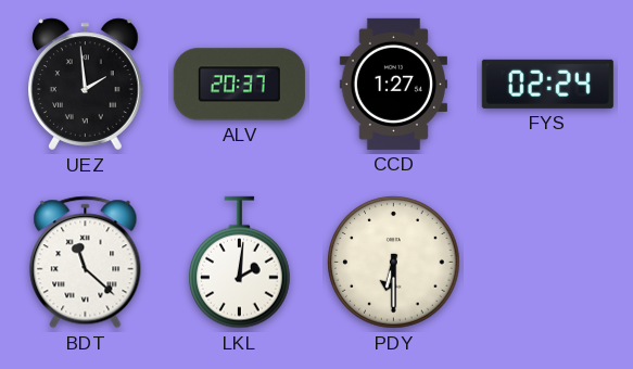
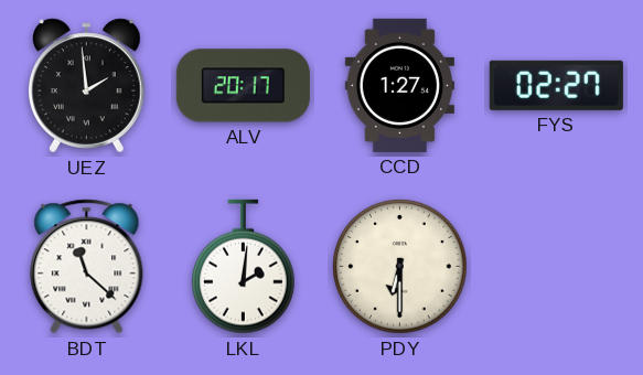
ALV: 20:37 -> 20:17
FYS: 02:24 -> 02:27
